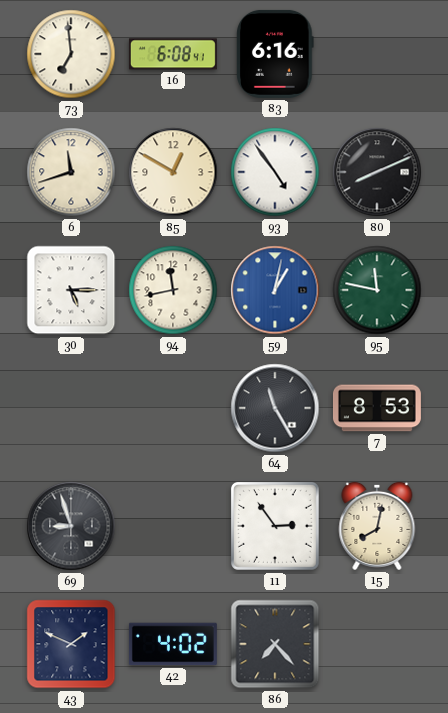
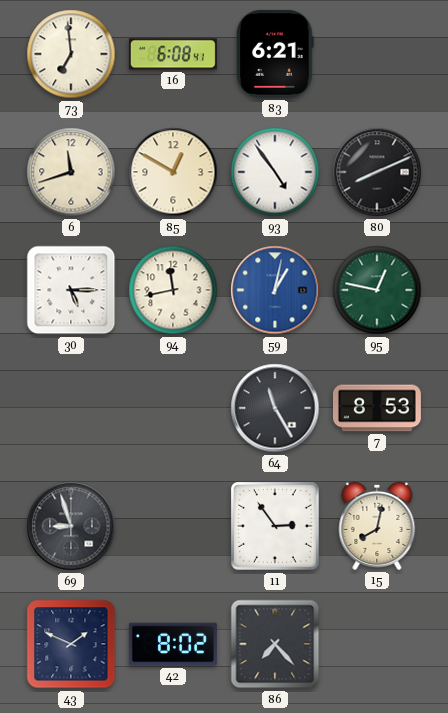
83: 6:16 -> 6:21
95: 11:47 -> 12:47
42: 4:02 -> 8:02
